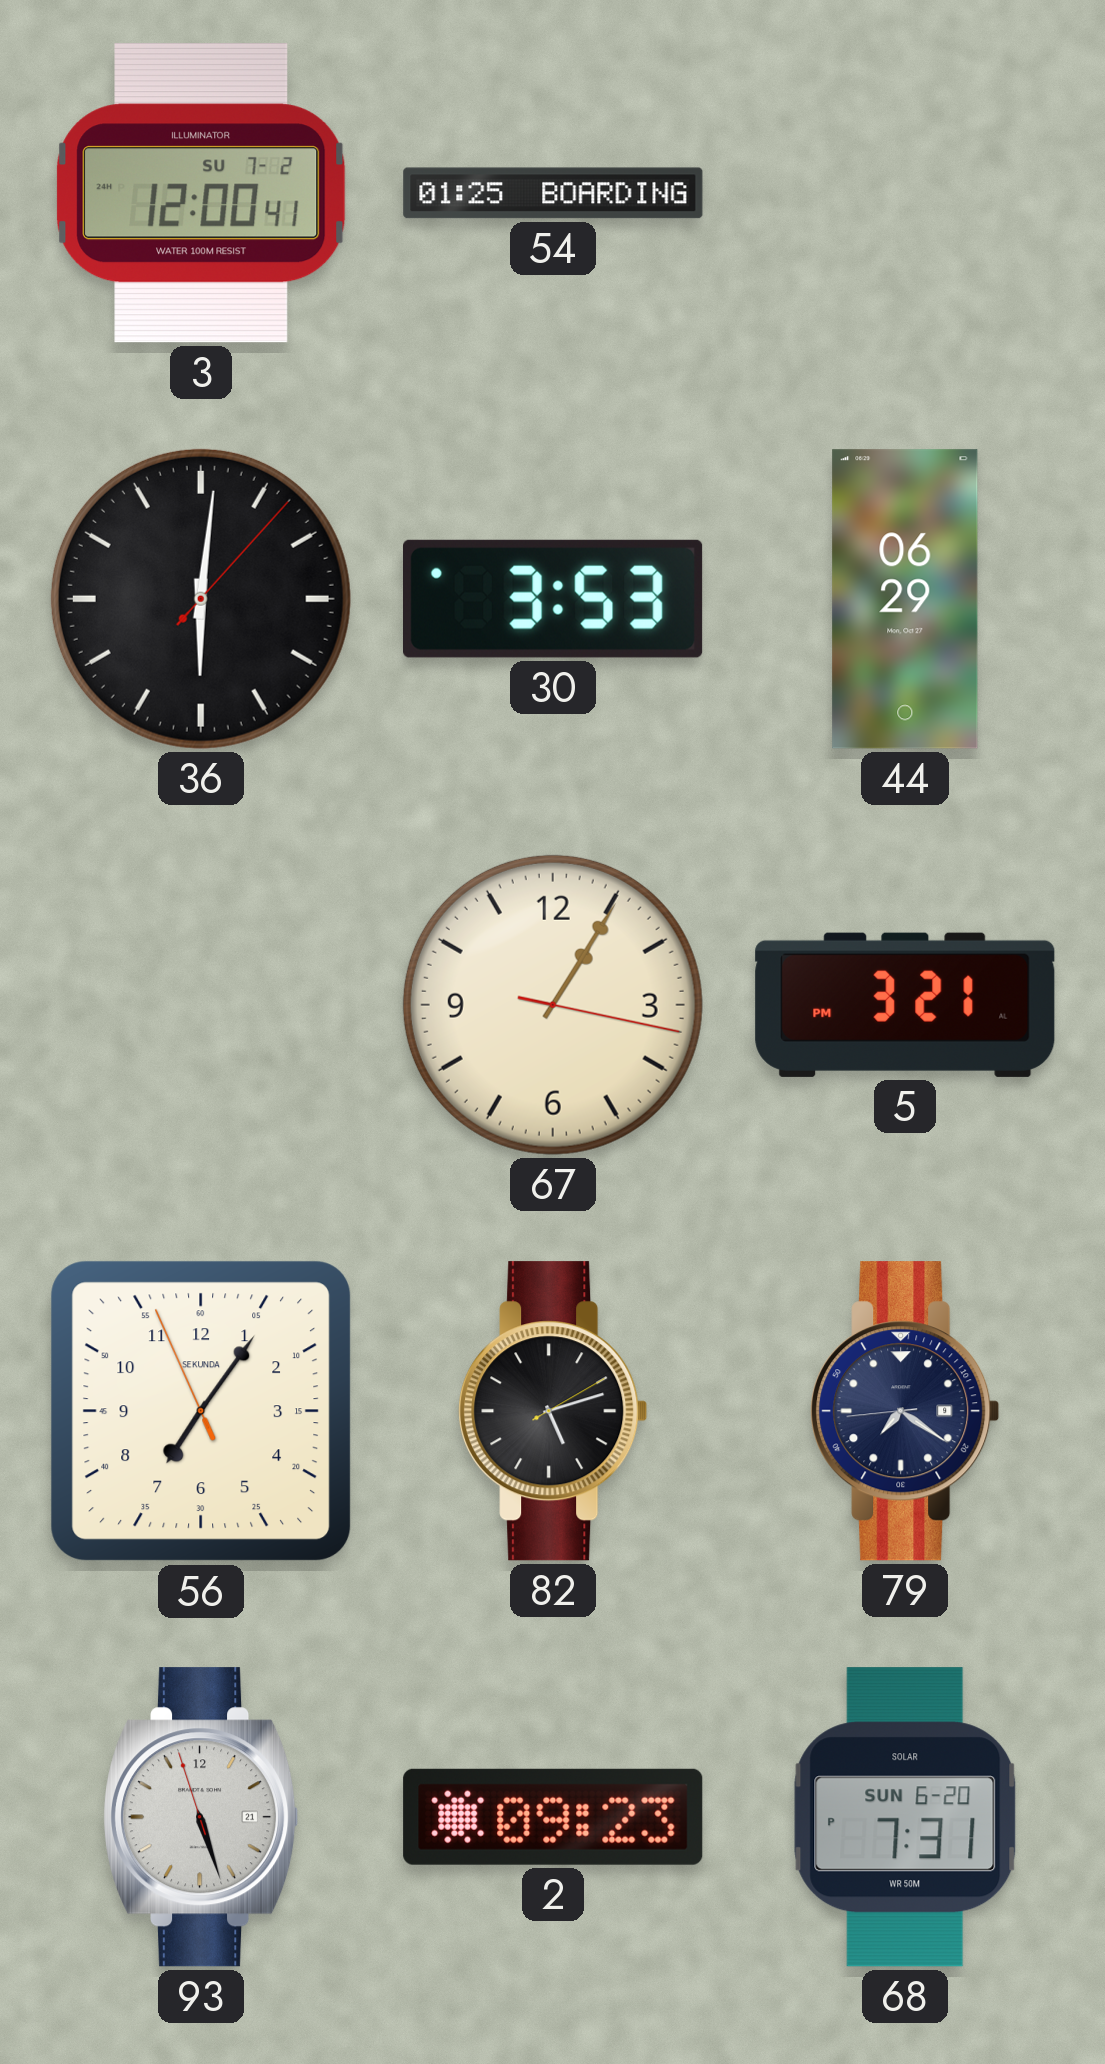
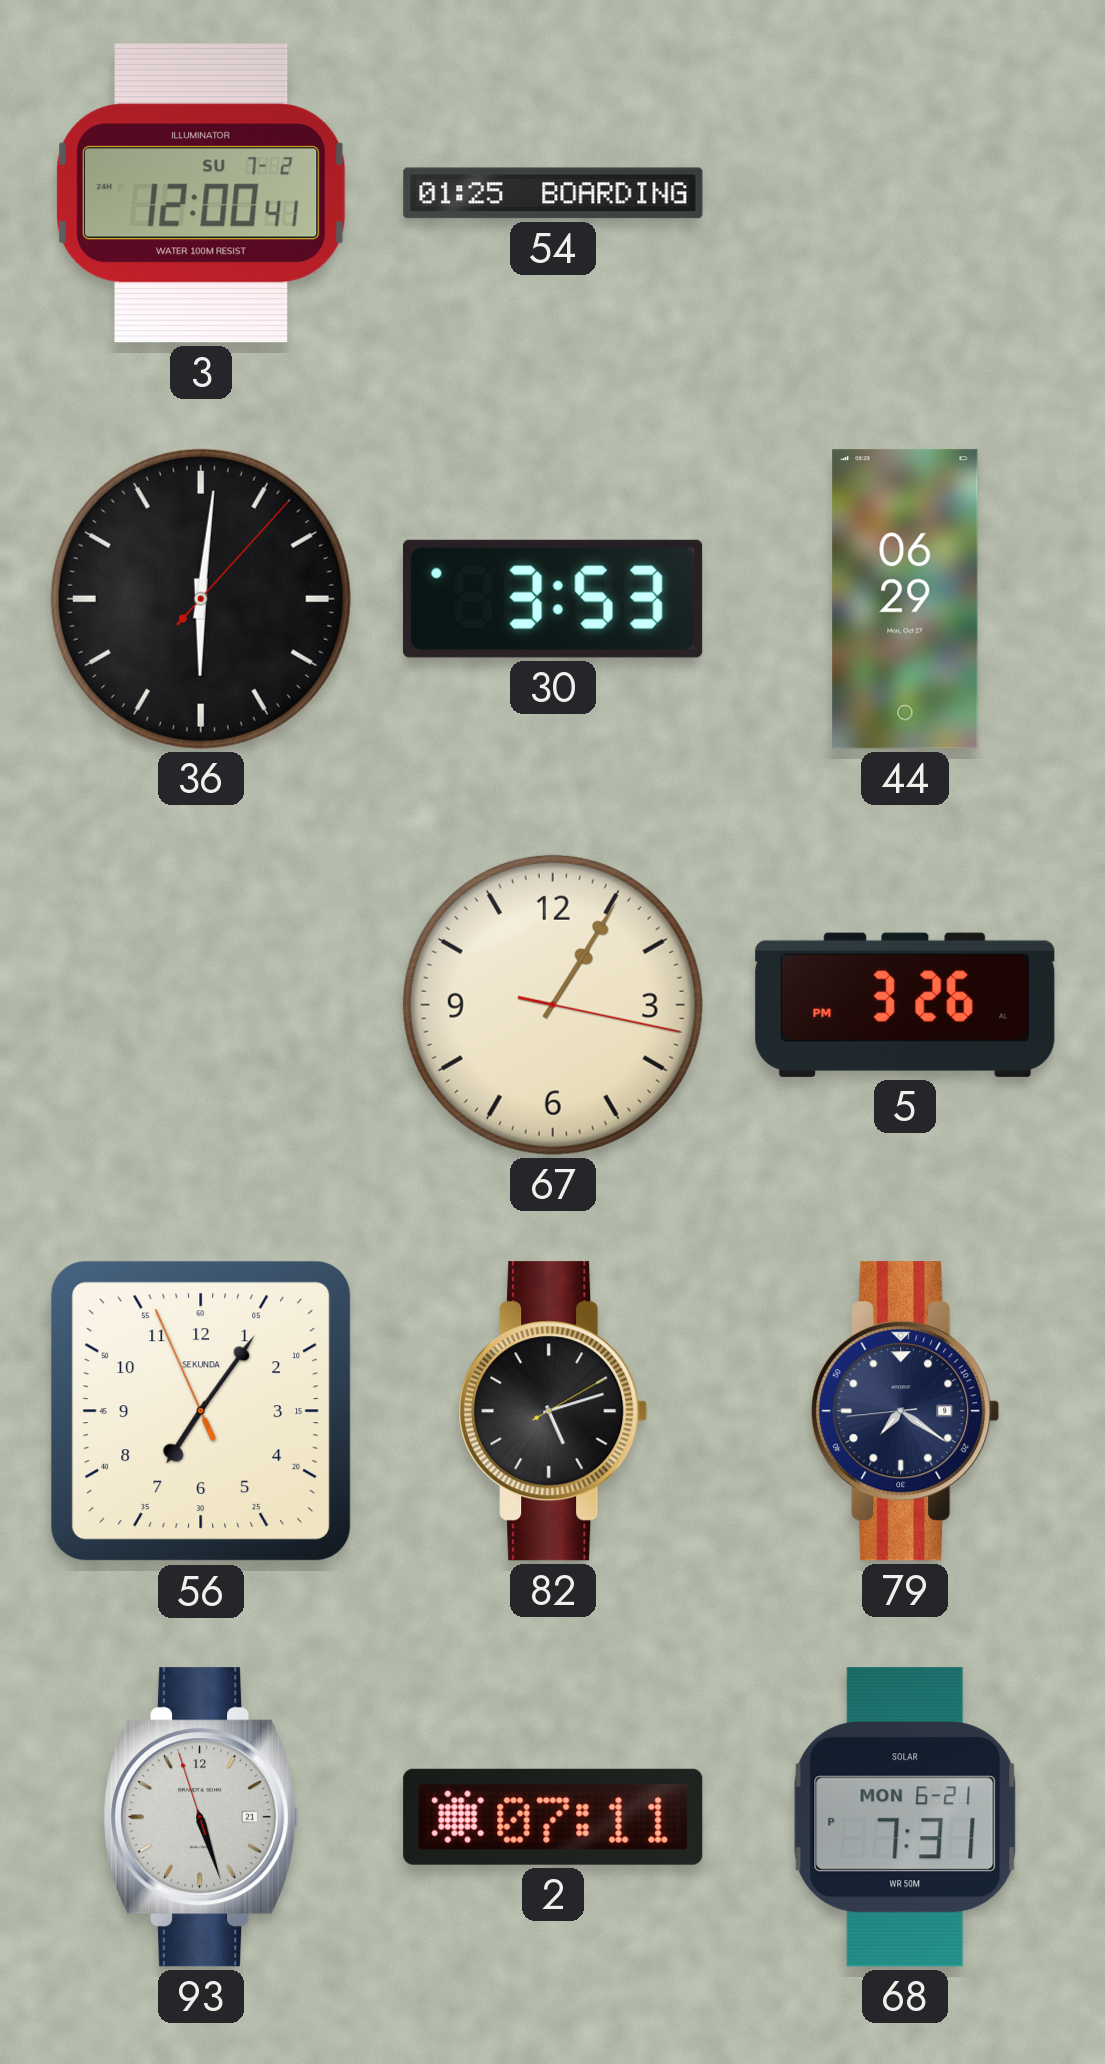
5: 3:21 -> 3:26
2: 09:23 -> 07:11
68 date: SUN 6-20 -> MON 6-21
